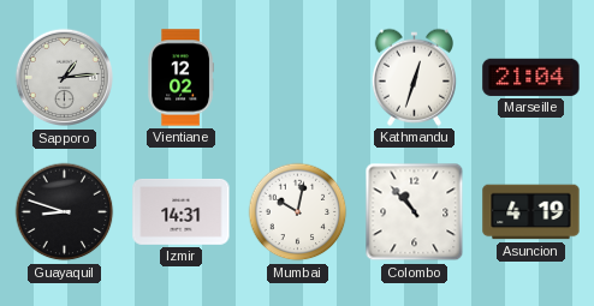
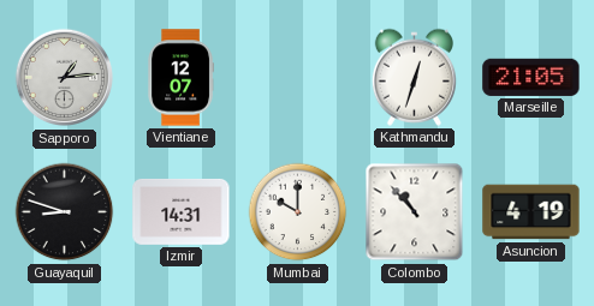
Vientiane: 12:02 -> 12:07
Marseille: 21:04 -> 21:05
Mumbai: 10:02 -> 10:00
